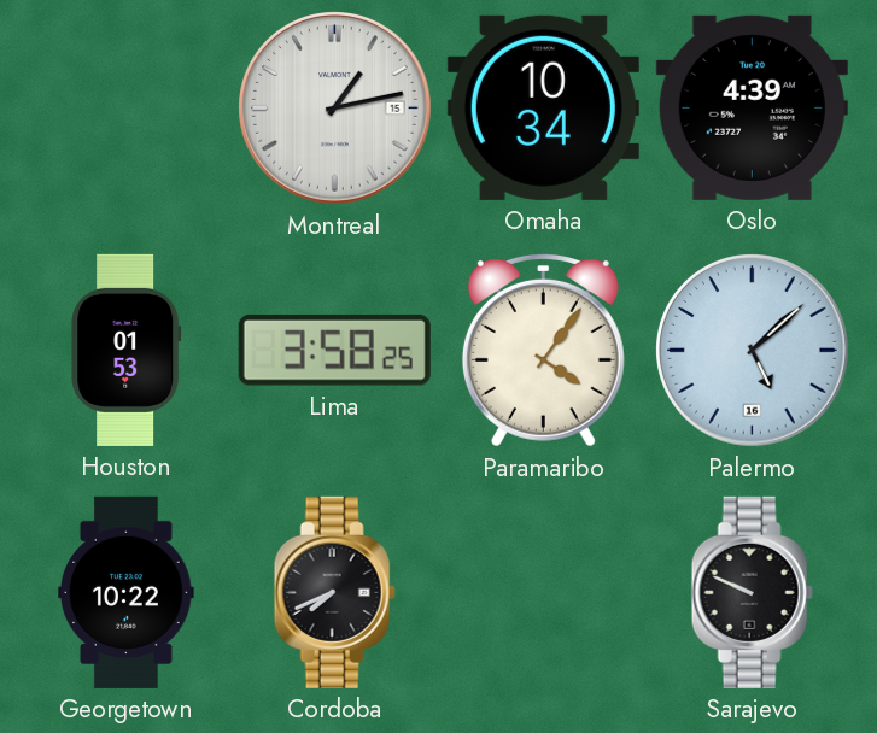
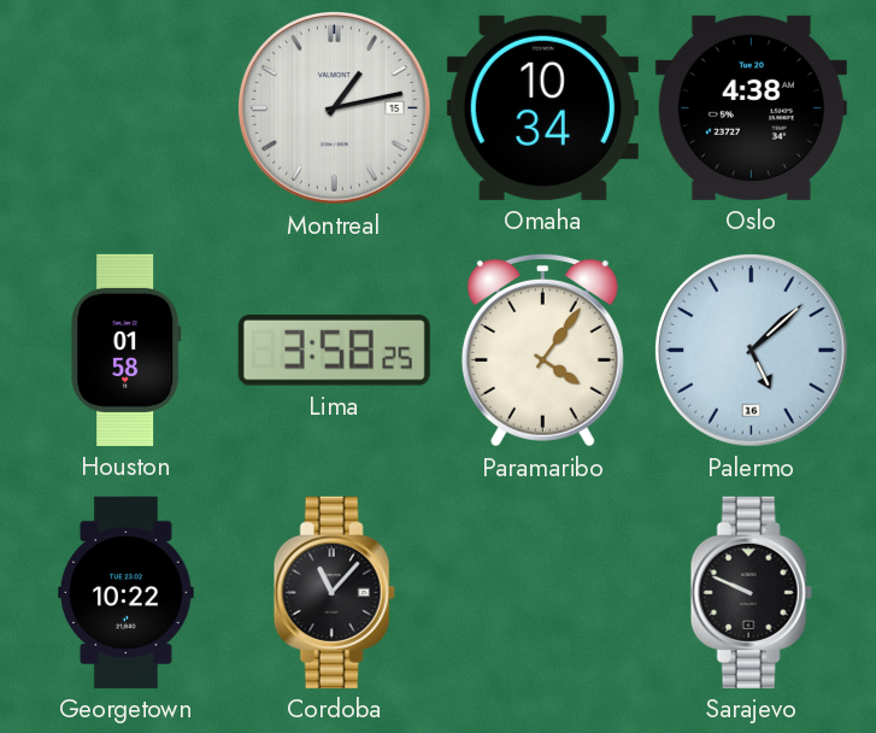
Oslo: 4:39 -> 4:38
Houston: 01:53 -> 01:58
Cordoba: 7:41 -> 11:07
